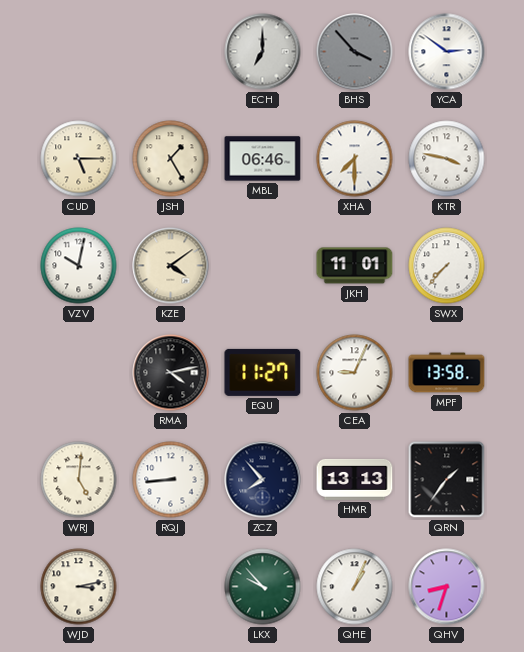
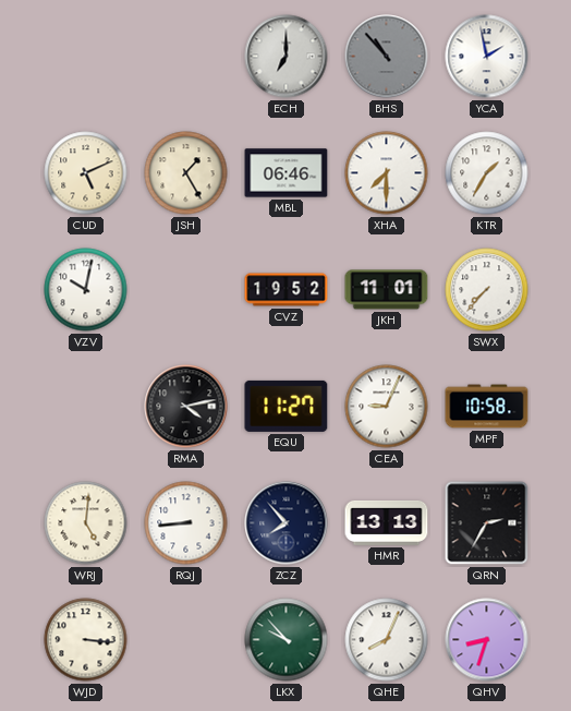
BHS: 3:53 -> 10:53
YCA: 2:51 -> 1:58
CUD: 5:15 -> 5:11
KTR: 3:47 -> 1:35
KZE: 4:09 -> none
CVZ: none -> 19:52
MPF: 13:58 -> 10:58
QRN: 1:36 -> 2:35
WJD: 3:13 -> 3:16
QHE: 1:04 -> 8:04
